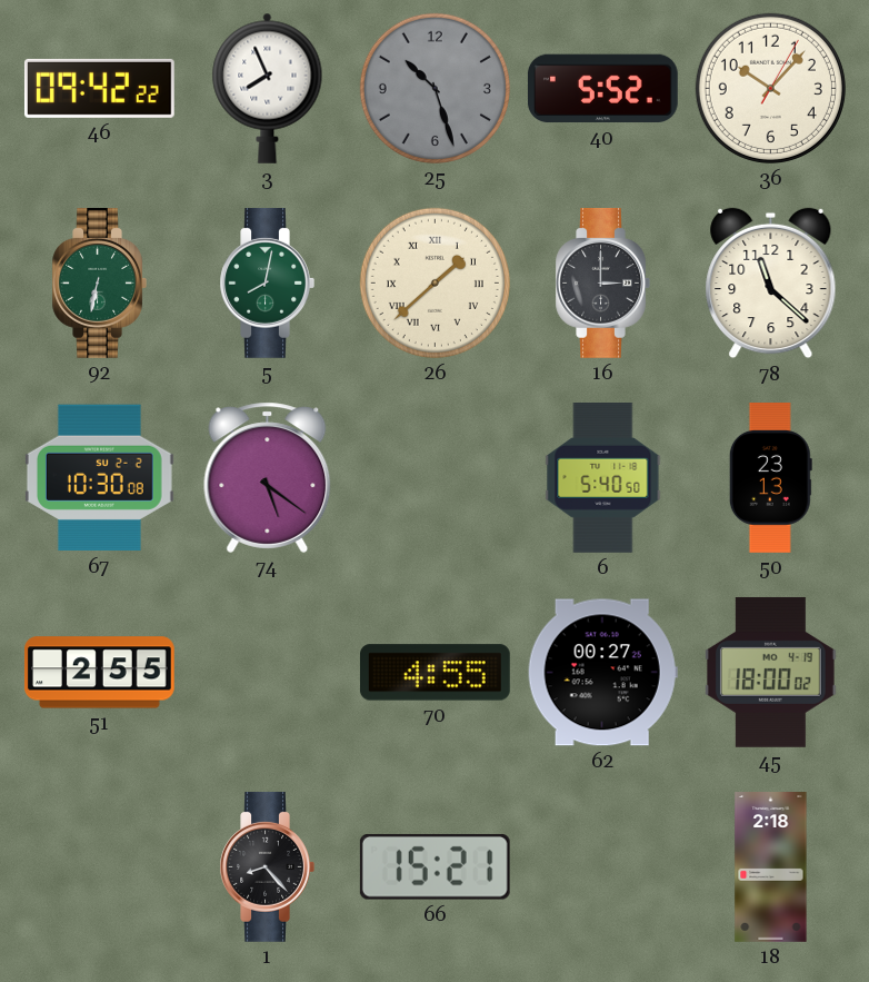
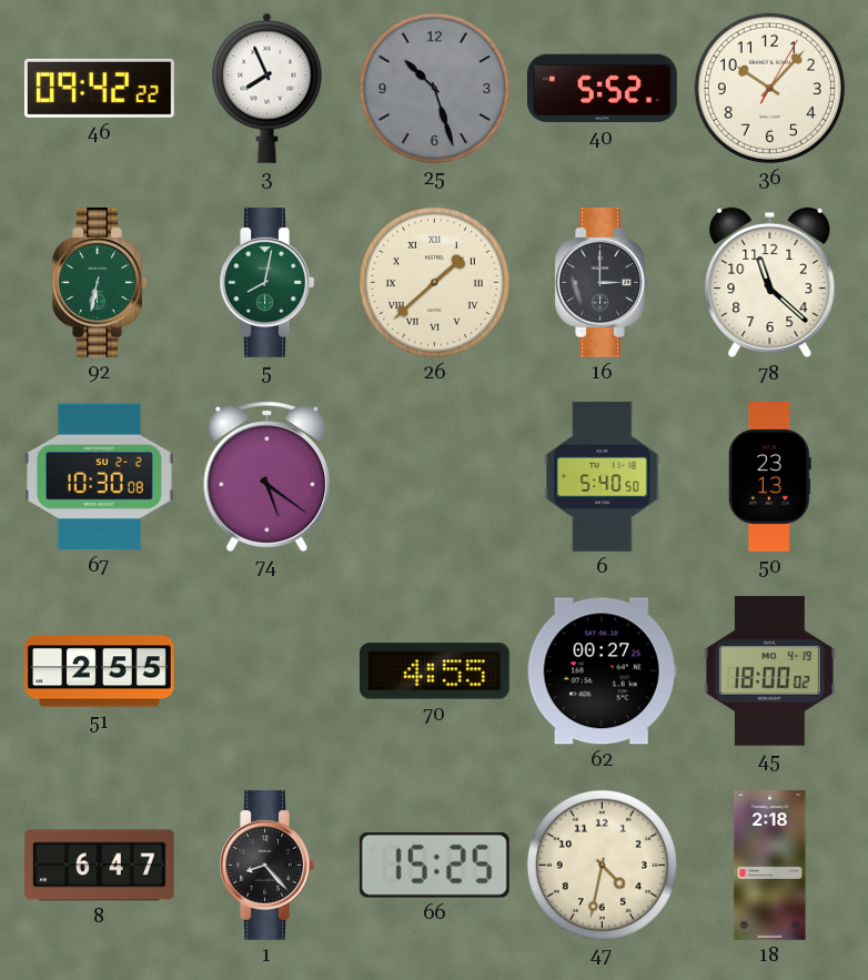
8: none -> 6:47
66: 15:21 -> 15:25
47: none -> 4:32
